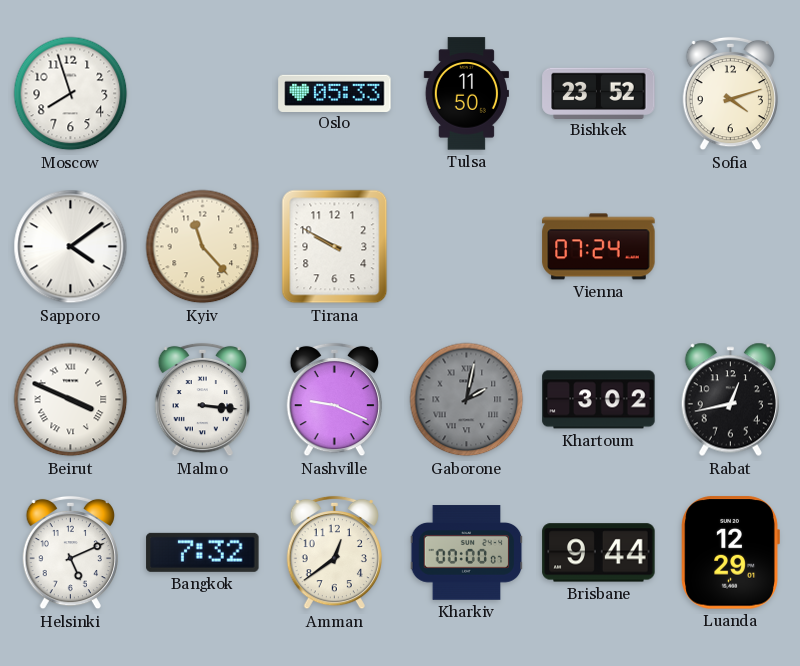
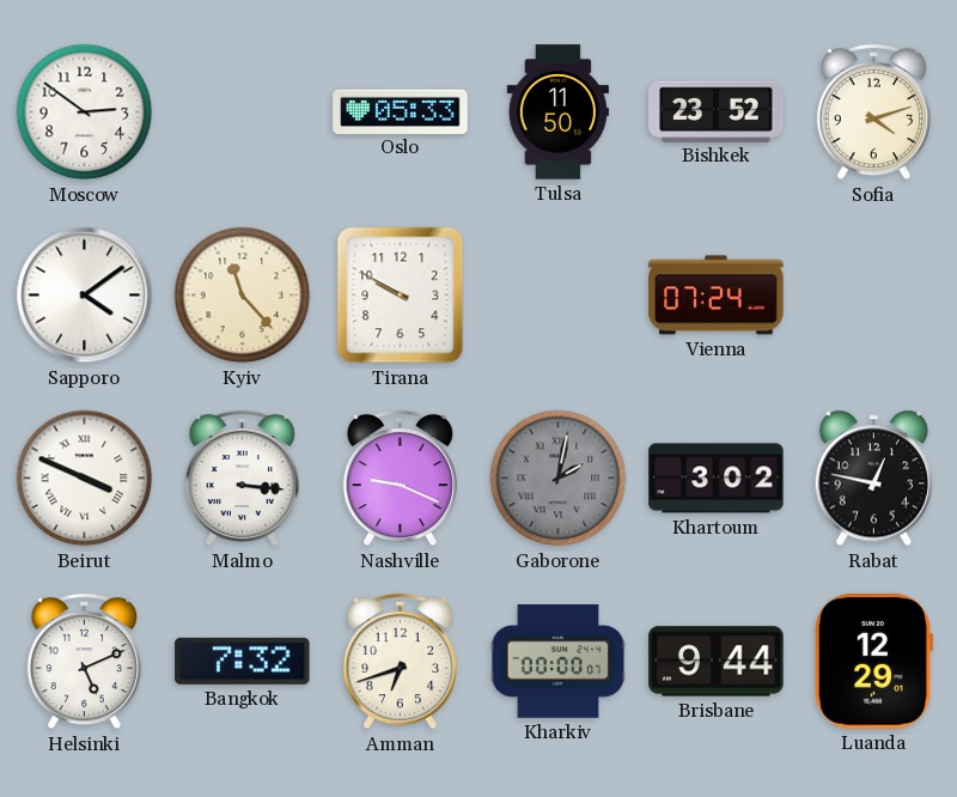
Moscow: 7:57 -> 2:51
Rabat: 12:43 -> 12:47
Amman: 12:39 -> 6:42
